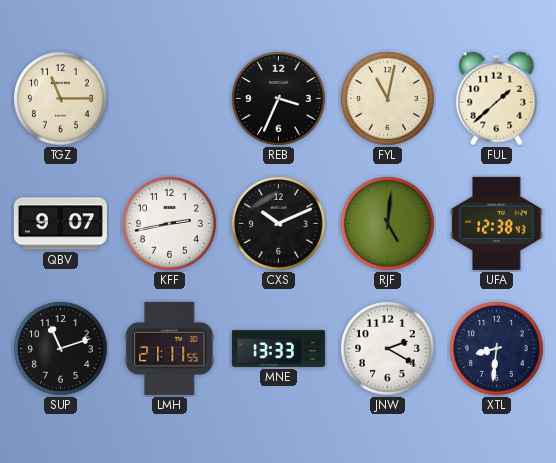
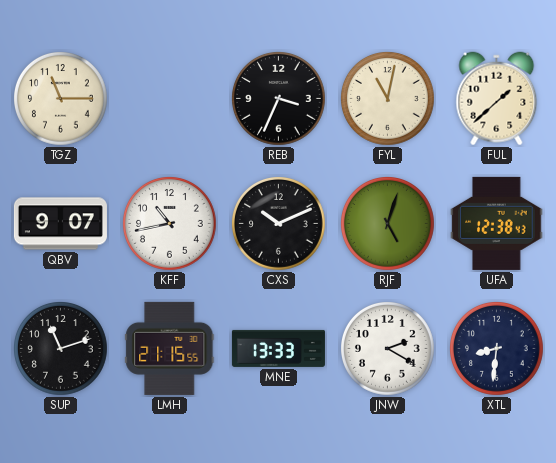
KFF: 2:43 -> 10:43
RJF: 5:01 -> 5:03
LMH: 21:11 -> 21:15
